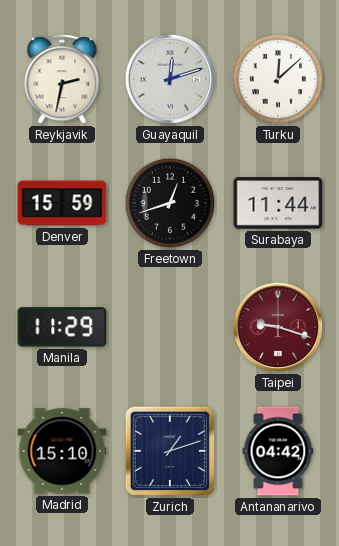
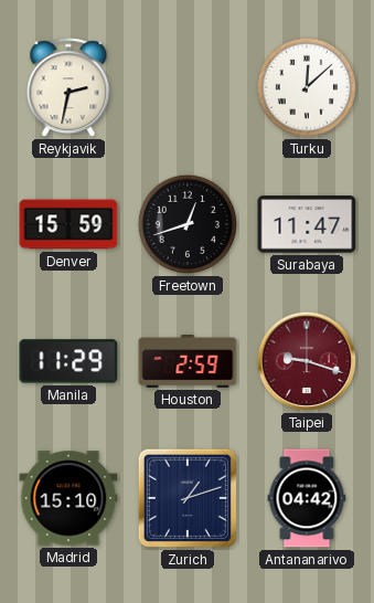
Guayaquil: 12:12 -> none
Surabaya: 11:44 -> 11:47
Houston: none -> 2:59
